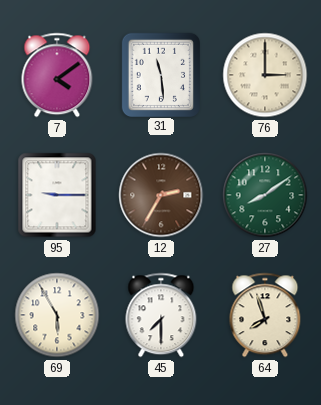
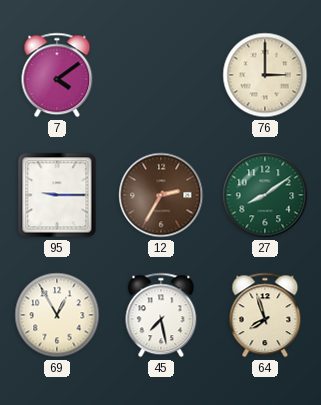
31: 11:29 -> none
69: 5:55 -> 12:55
45: 7:30 -> 7:28
